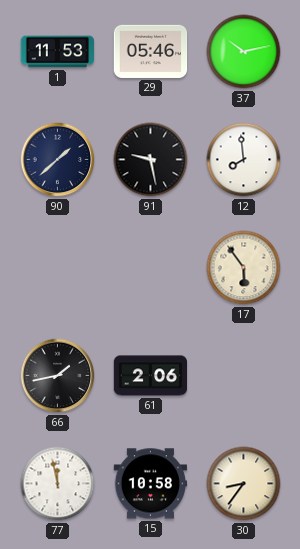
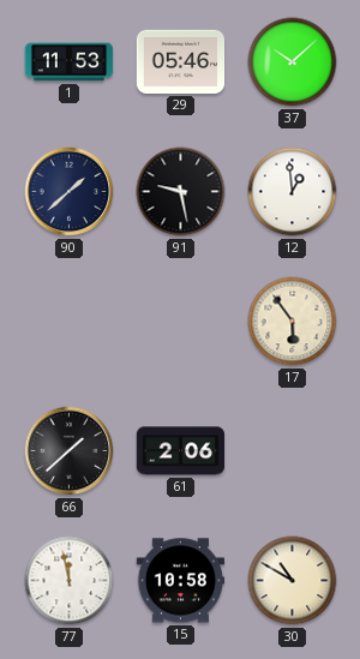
37: 10:13 -> 10:08
12: 7:59 -> 12:59
66: 1:43 -> 1:38
30: 8:36 -> 10:50
